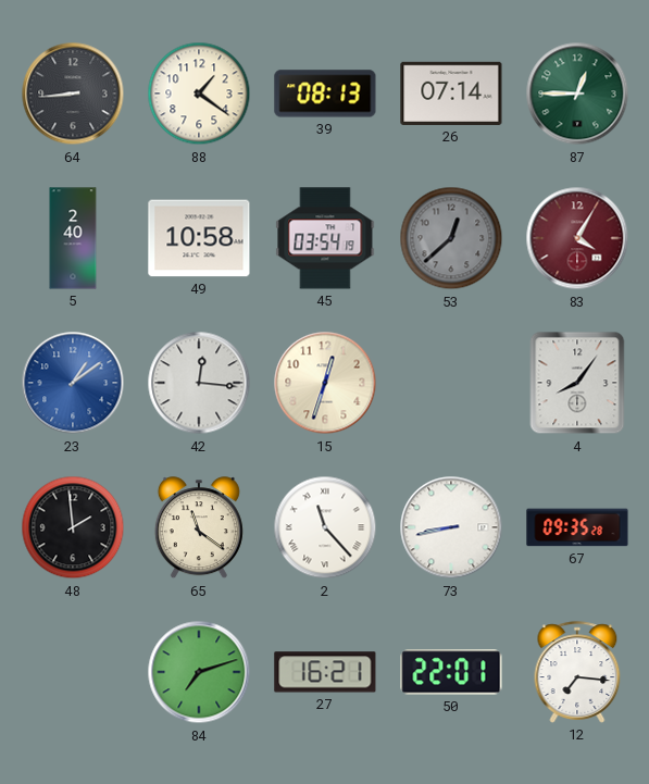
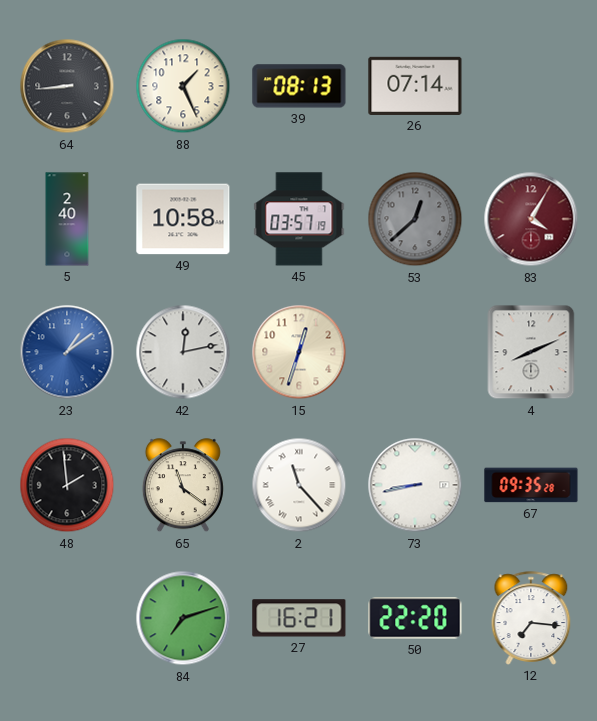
88: 1:21 -> 1:26
87: 12:45 -> none
45: 03:54 -> 03:57
42: 12:16 -> 12:13
4: 8:06 -> 8:11
50: 22:01 -> 22:20
